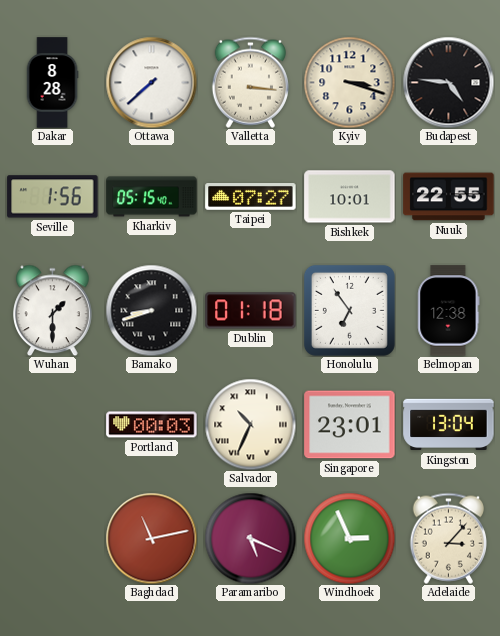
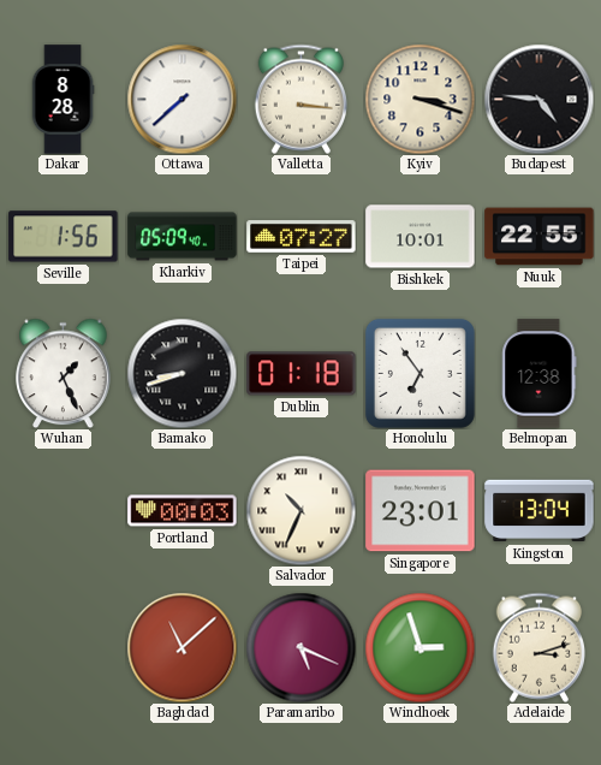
Kharkiv: 05:15 -> 05:09
Wuhan: 1:30 -> 1:26
Baghdad: 11:13 -> 11:08
Windhoek: 2:56 -> 2:57
Adelaide: 3:07 -> 3:12
